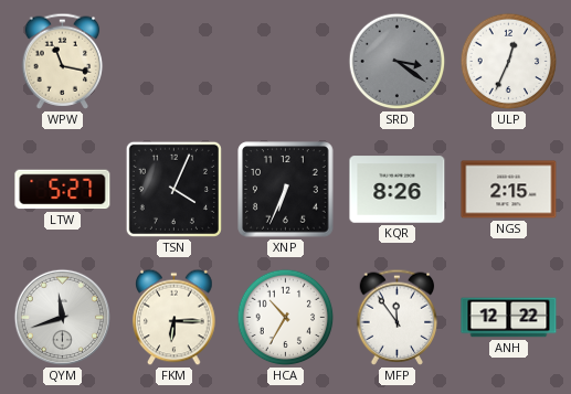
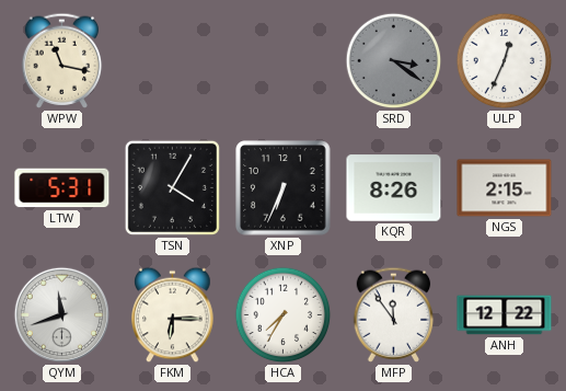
LTW: 5:27 -> 5:31
TSN: 4:04 -> 4:05
HCA: 10:35 -> 7:35
